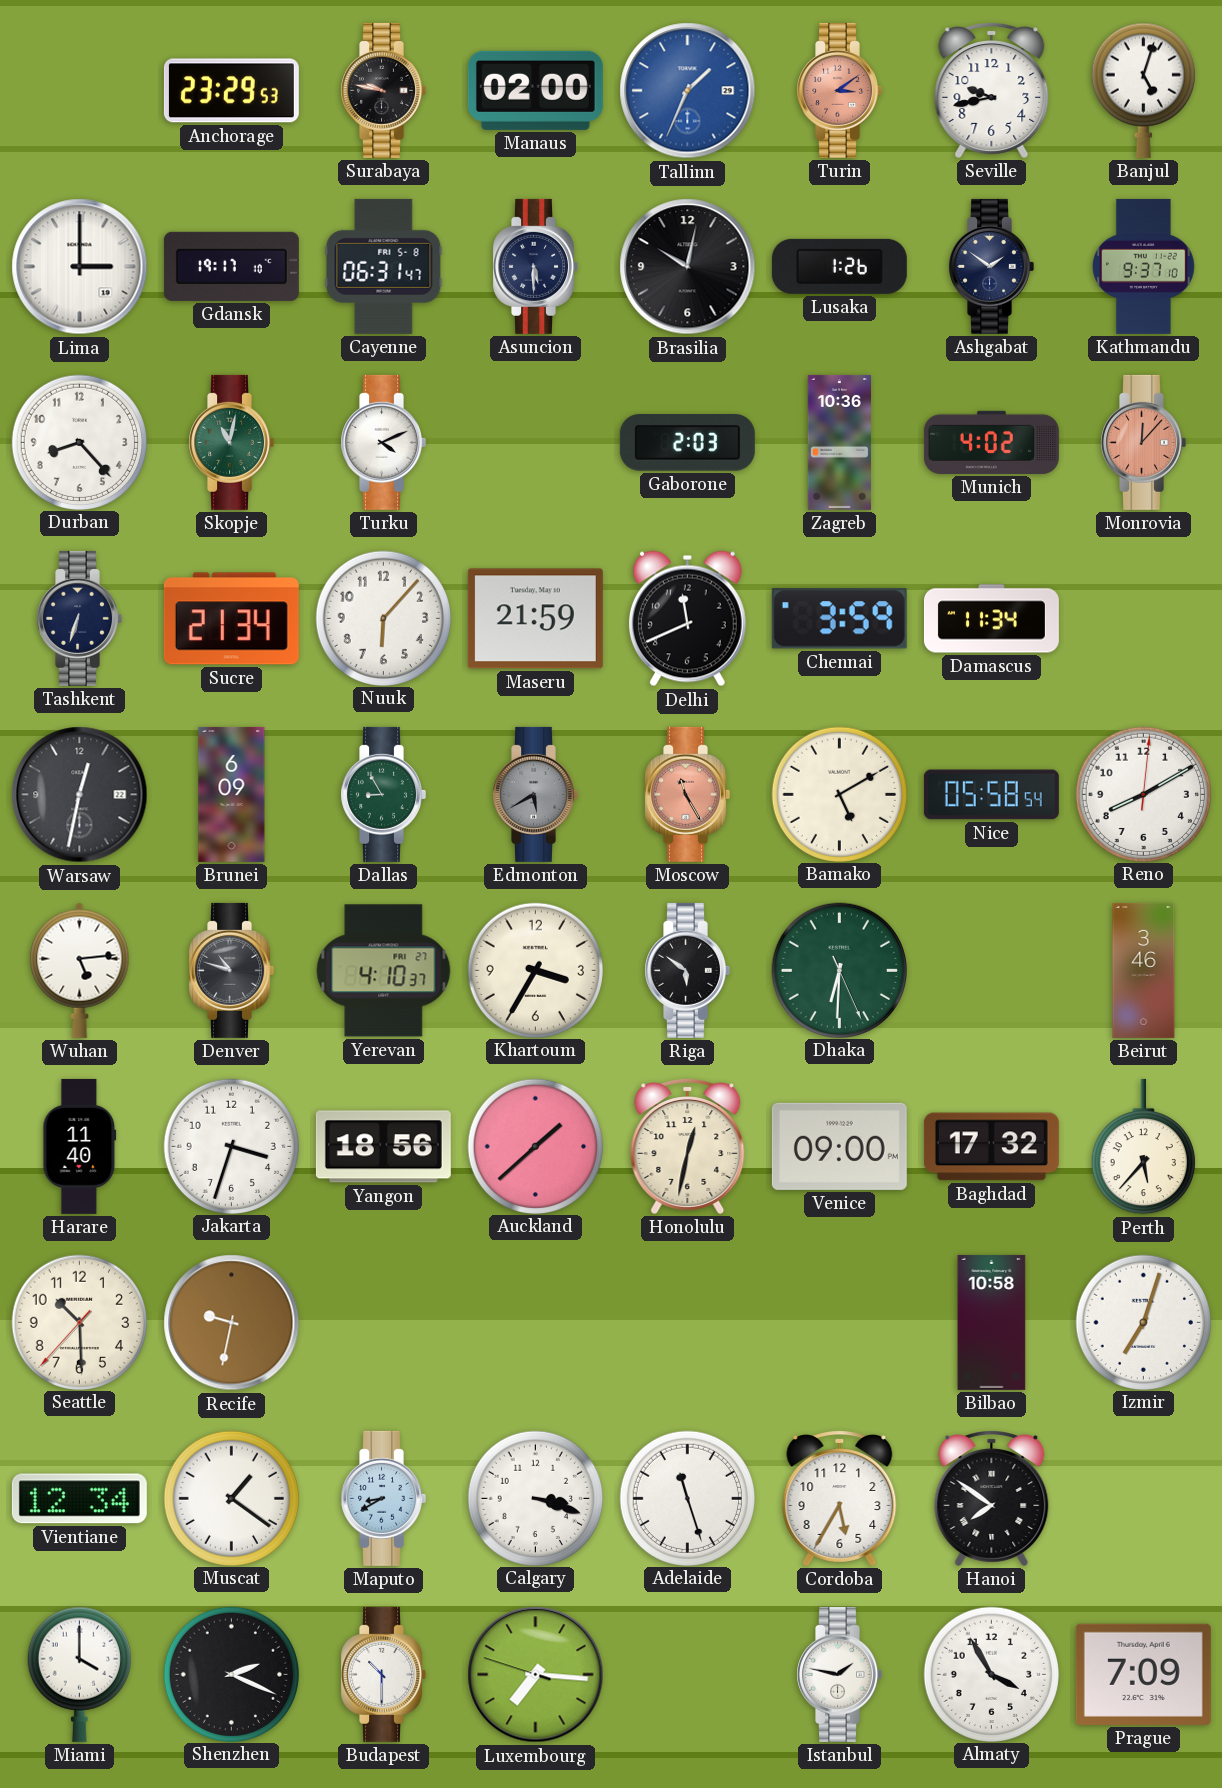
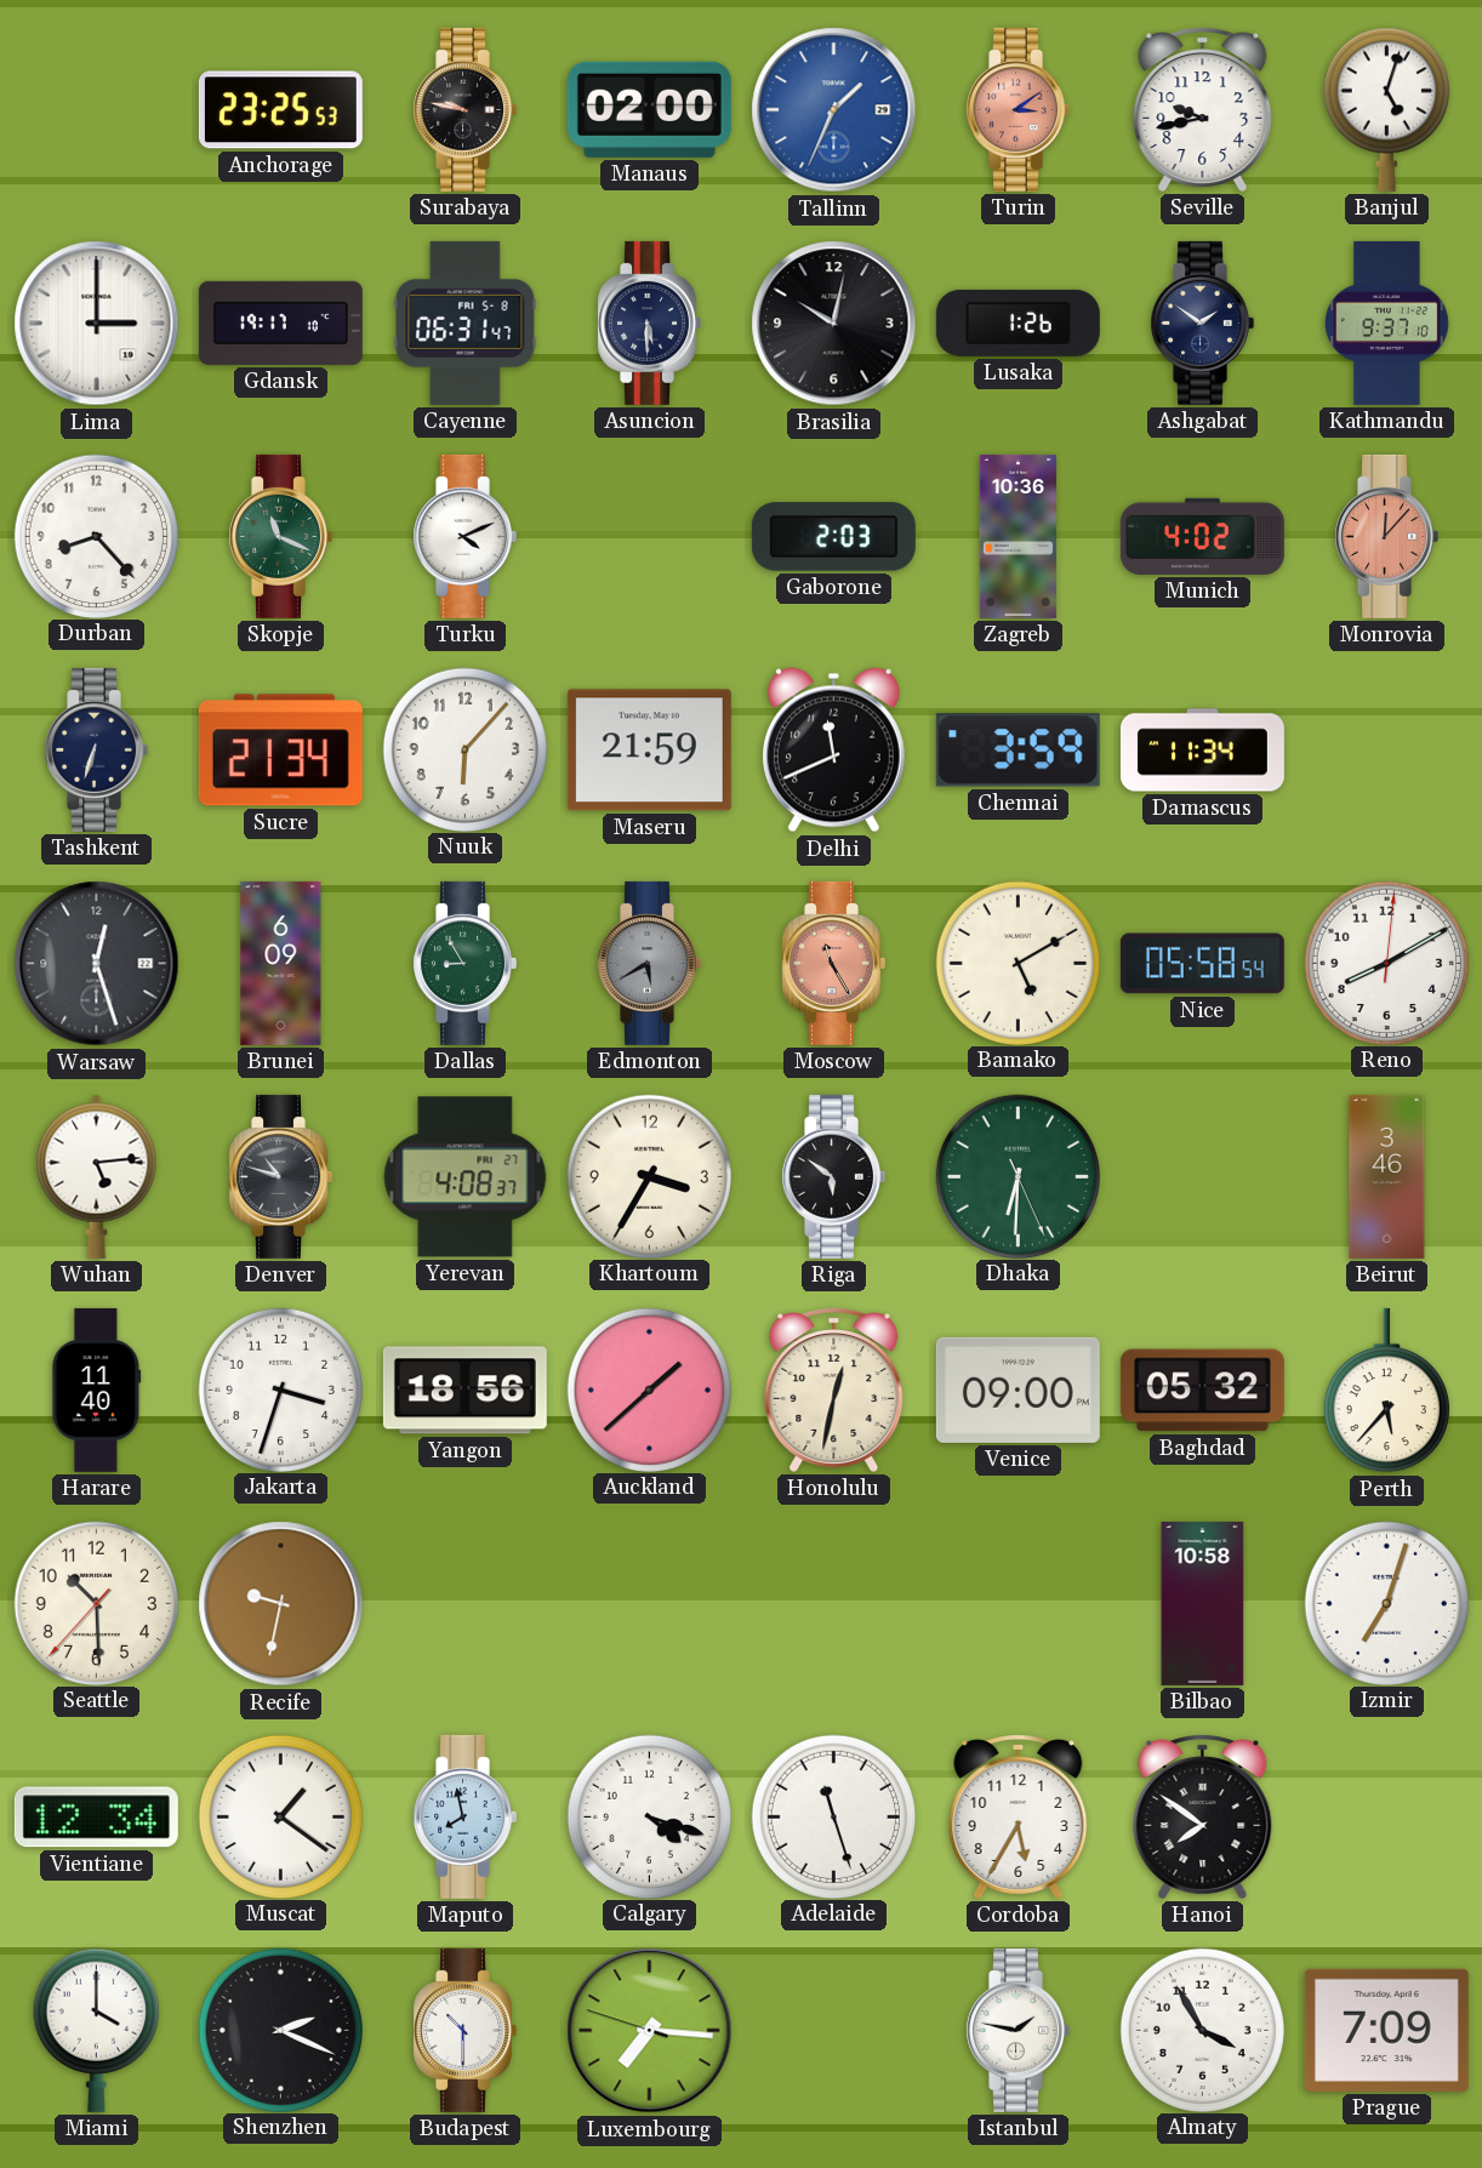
Anchorage: 23:29 -> 23:25
Skopje: 11:02 -> 11:19
Warsaw: 12:32 -> 12:27
Yerevan: 4:10 -> 4:08
Baghdad: 17:32 -> 05:32
Maputo: 8:40 -> 7:58
Calgary: 3:18 -> 4:18
